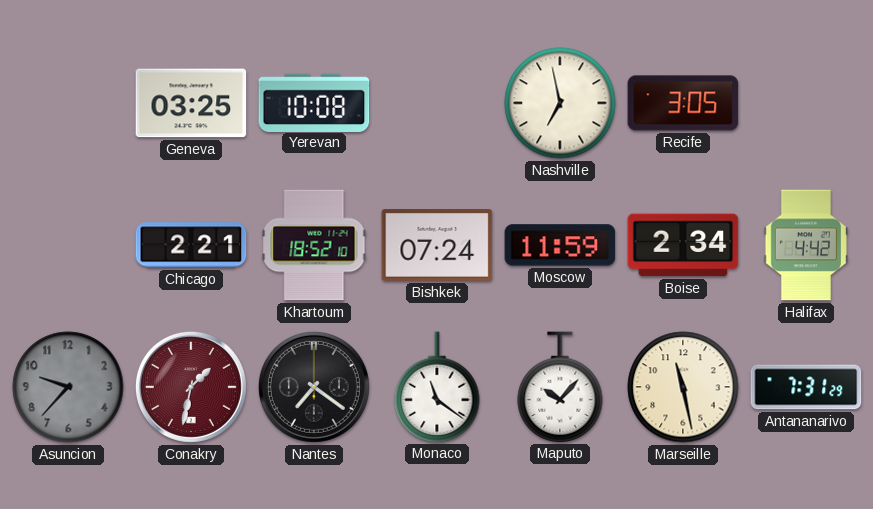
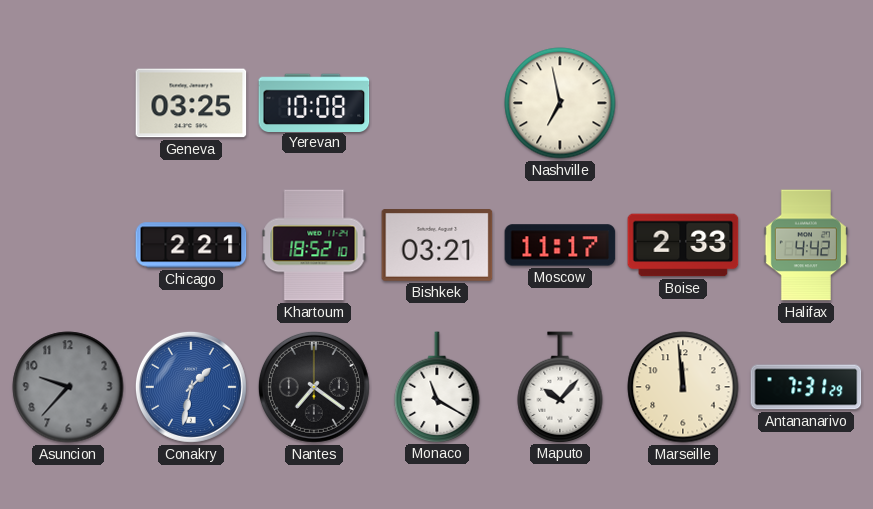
Recife: 3:05 -> none
Bishkek: 07:24 -> 03:21
Moscow: 11:59 -> 11:17
Boise: 2:34 -> 2:33
Conakry dial: burgundy -> blue
Monaco: 11:21 -> 11:20
Marseille: 11:28 -> 11:59
